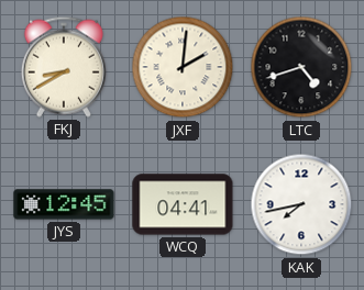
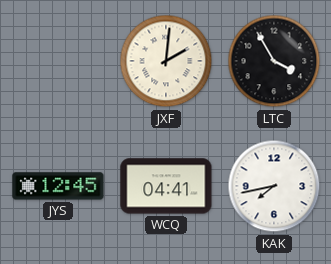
FKJ: 8:40 -> none
LTC: 4:42 -> 3:55
